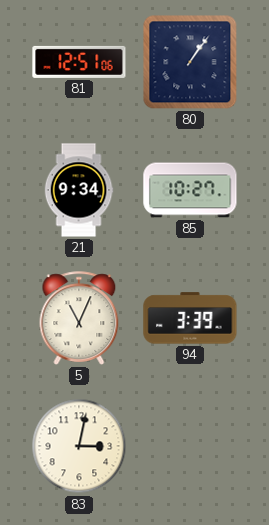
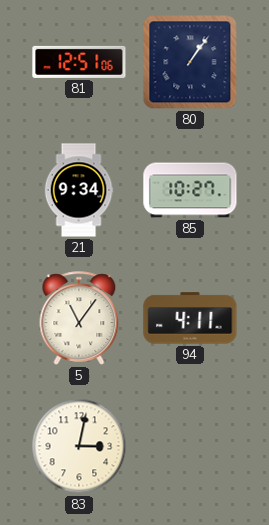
5: 11:04 -> 11:06
94: 3:39 -> 4:11
